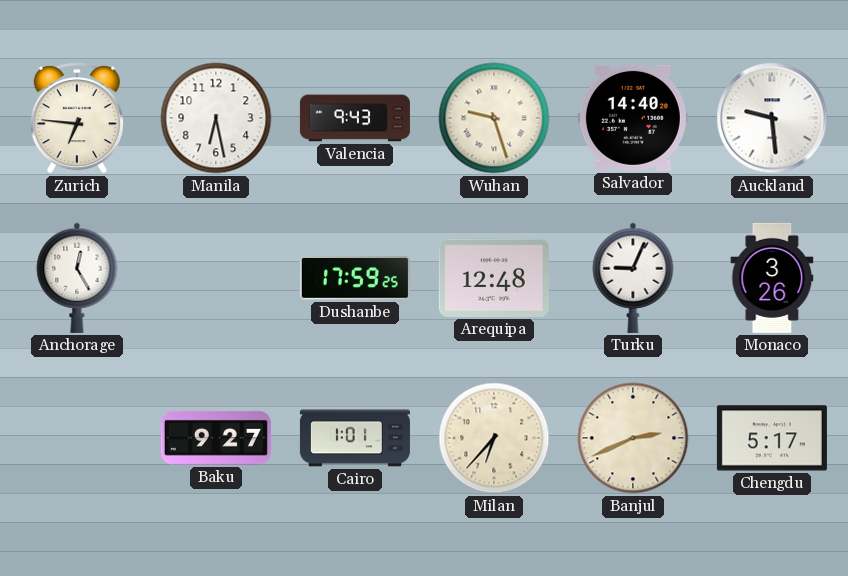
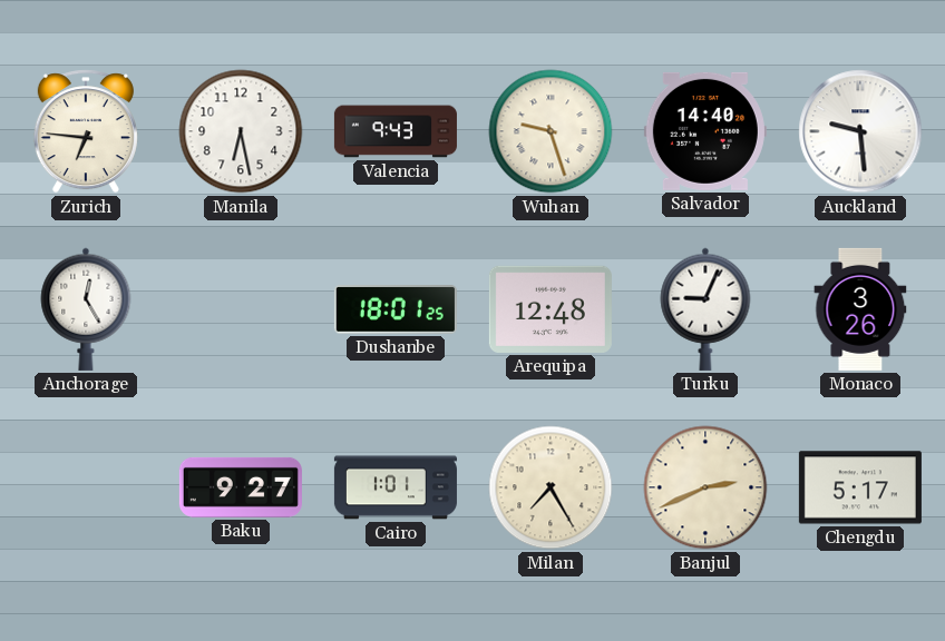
Dushanbe: 17:59 -> 18:01
Milan: 6:37 -> 7:25
